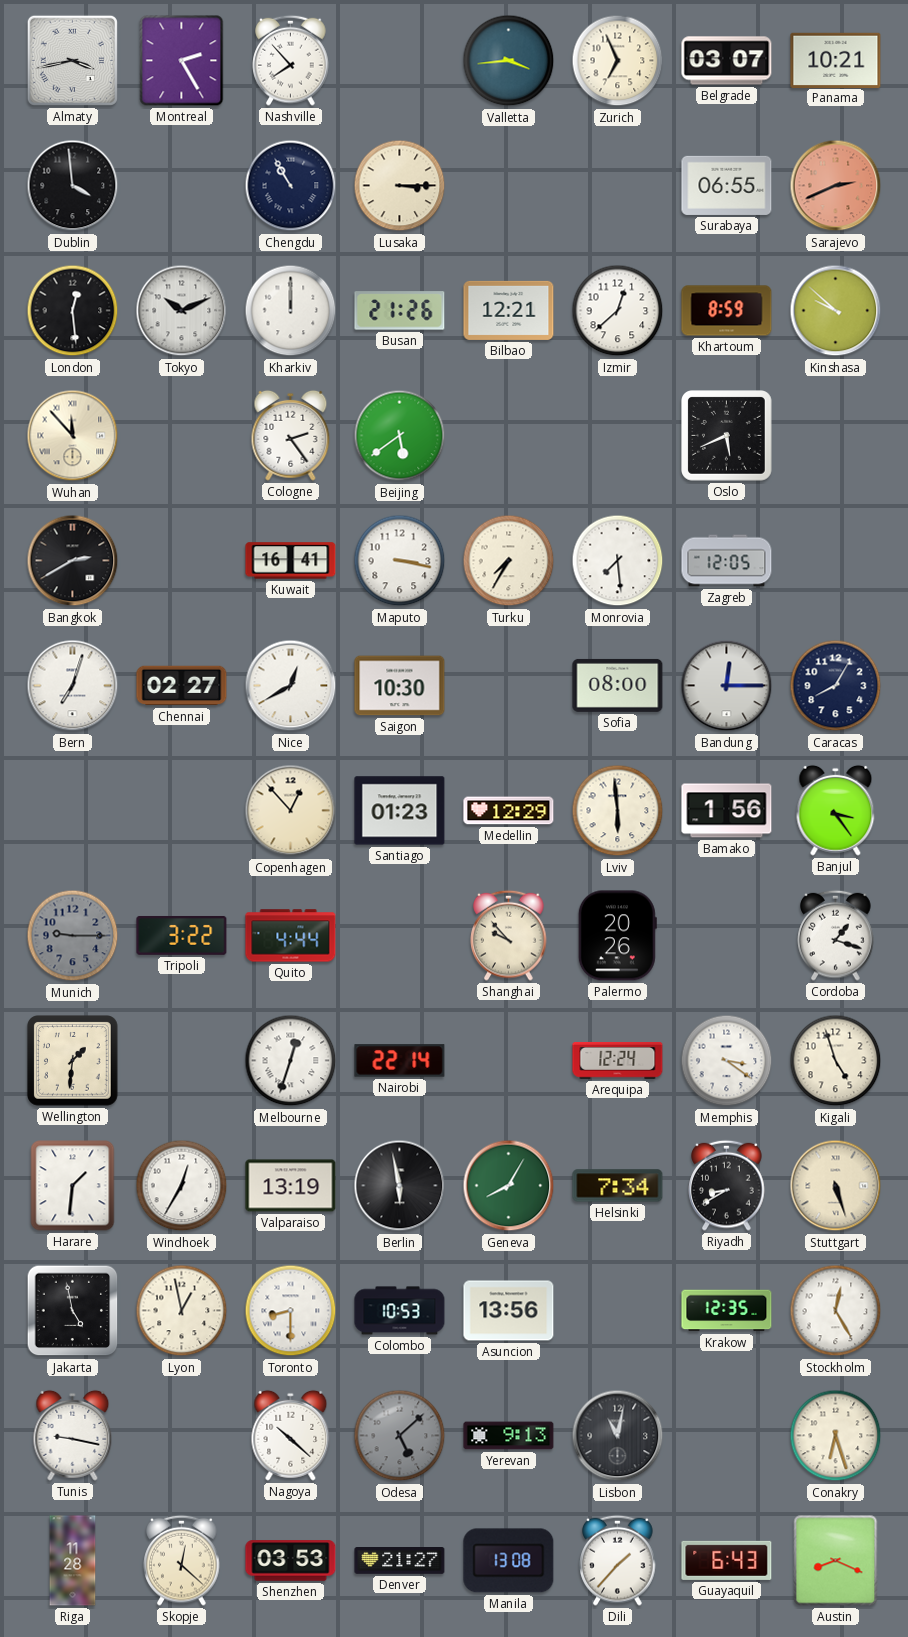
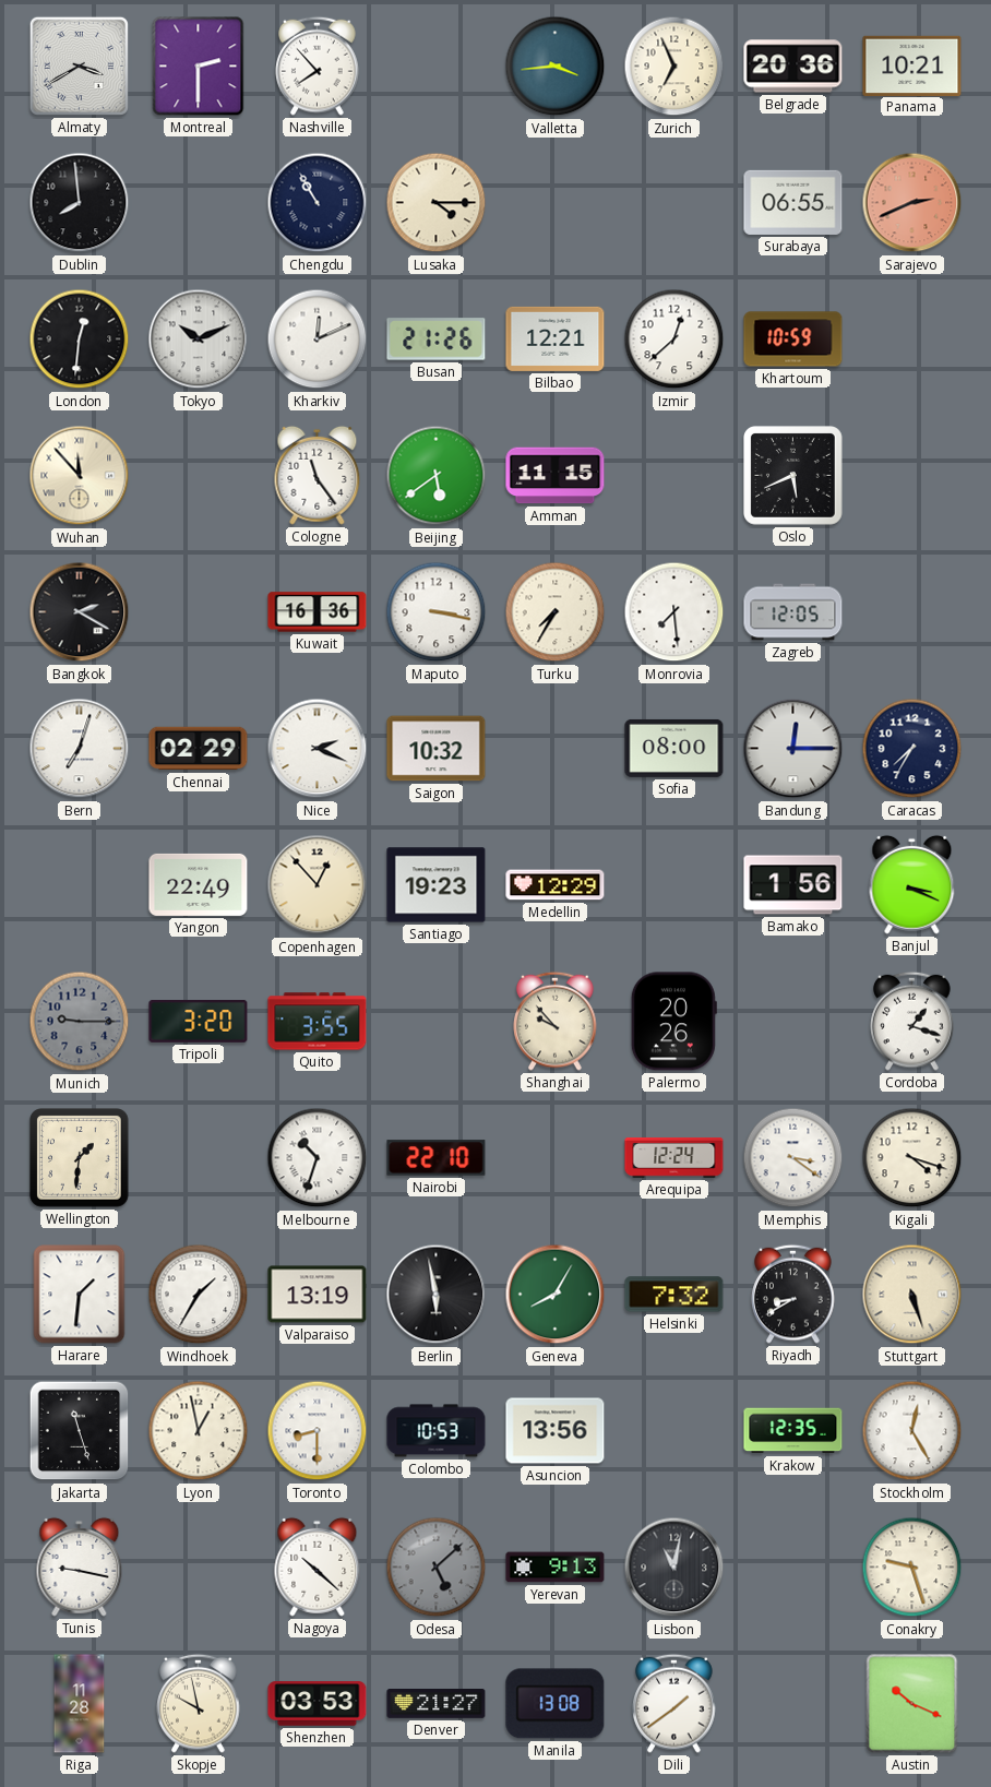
Almaty: 3:43 -> 3:40
Montreal: 2:25 -> 2:30
Belgrade: 03:07 -> 20:36
Dublin: 3:59 -> 7:59
Lusaka: 3:15 -> 4:15
London: 12:29 -> 12:31
Kharkiv: 12:00 -> 12:11
Khartoum: 8:59 -> 10:59
Kinshasa: 9:52 -> none
Cologne: 2:24 -> 11:24
Amman: none -> 11:15
Bangkok: 2:40 -> 2:20
Kuwait: 16:41 -> 16:36
Chennai: 02:27 -> 02:29
Nice: 12:40 -> 2:19
Saigon: 10:30 -> 10:32
Caracas: 8:05 -> 7:35
Yangon: none -> 22:49
Santiago: 01:23 -> 19:23
Lviv: 5:59 -> none
Banjul: 3:24 -> 3:19
Tripoli: 3:22 -> 3:20
Quito: 4:44 -> 3:55
Melbourne: 12:33 -> 10:33
Nairobi: 22:14 -> 22:10
Kigali: 4:57 -> 4:18
Windhoek: 12:35 -> 1:35
Helsinki: 7:34 -> 7:32
Jakarta: 4:58 -> 11:27
Conakry: 6:27 -> 9:27
Skopje: 12:22 -> 9:58
Dili: 1:37 -> 1:39
Guayaquil: 6:43 -> none
Austin: 8:19 -> 10:19
